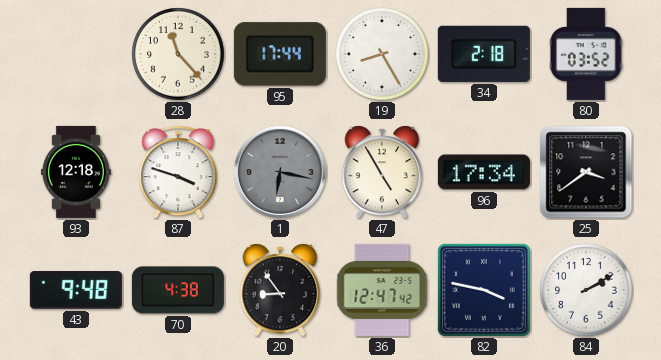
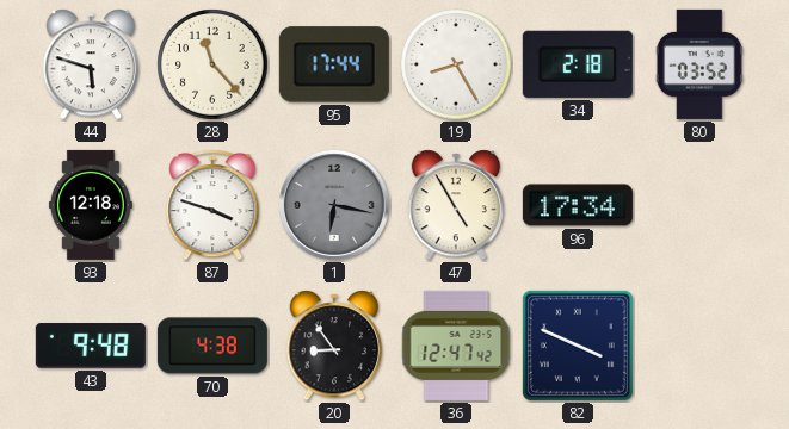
44: none -> 5:48
25: 3:39 -> none
82: 3:47 -> 3:49
84: 2:10 -> none
